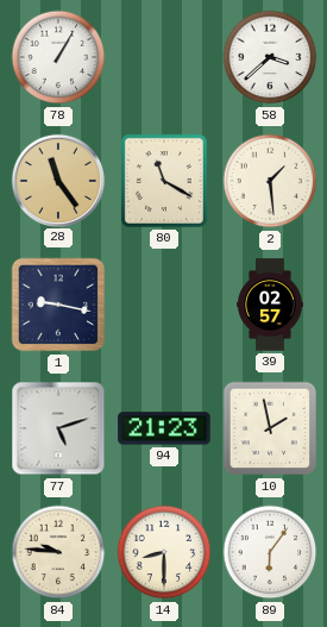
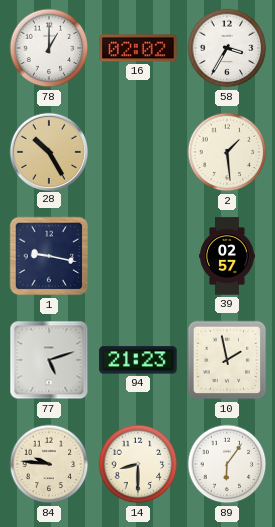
78: 1:05 -> 1:00
16: none -> 02:02
58: 3:38 -> 3:35
28: 11:24 -> 10:25
80: 11:20 -> none
